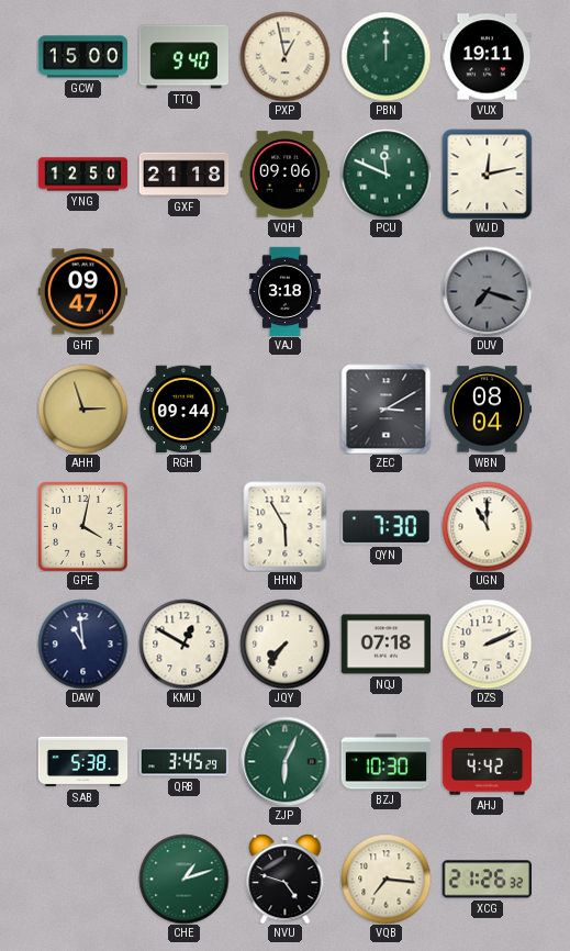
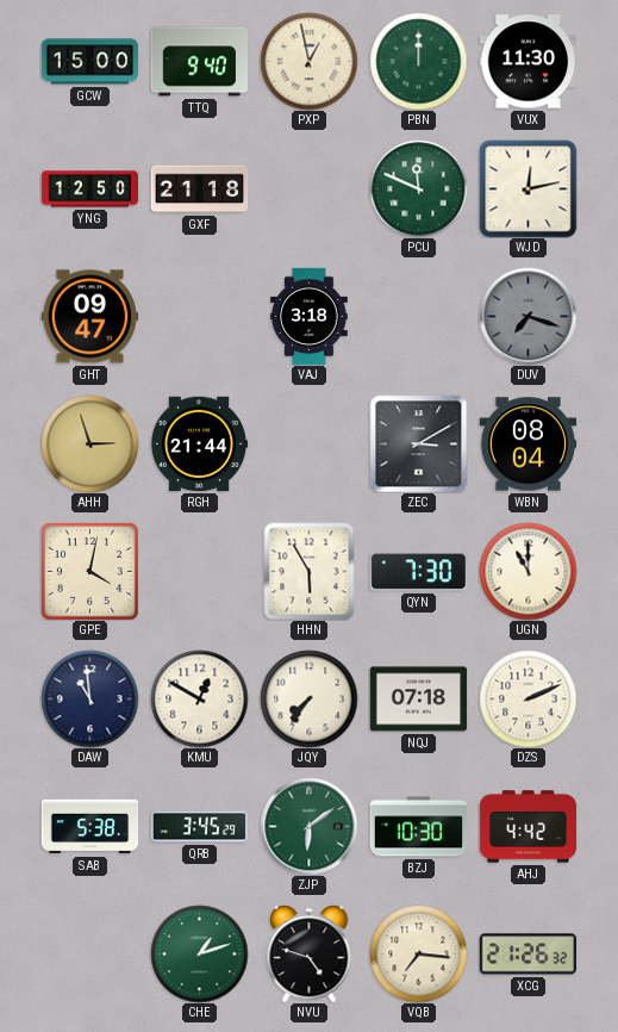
VUX: 19:11 -> 11:30
VQH: 09:06 -> none
RGH: 09:44 -> 21:44
ZJP: 6:04 -> 6:09
